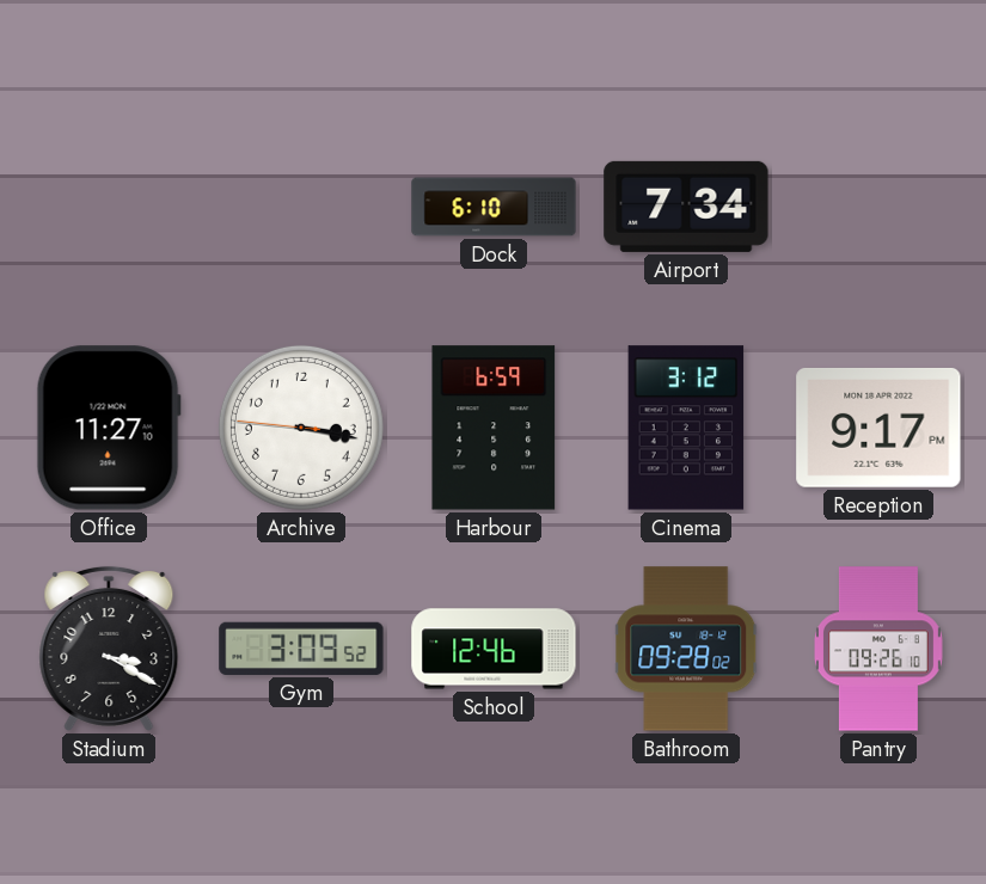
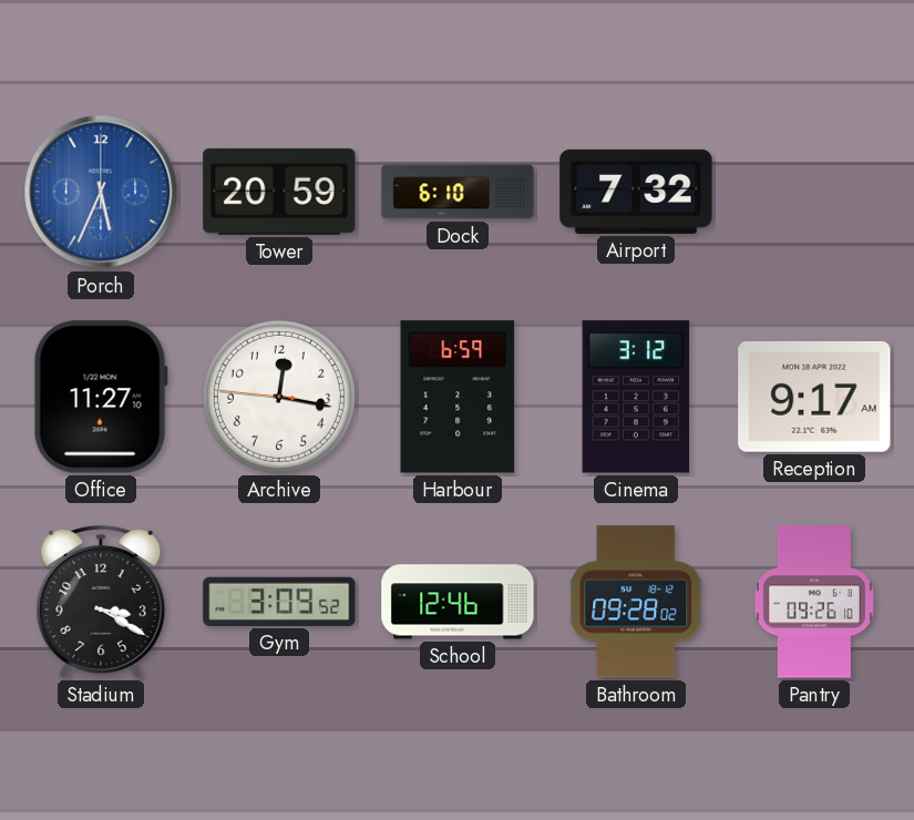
Porch: none -> 5:34
Tower: none -> 20:59
Airport: 7:34 -> 7:32
Archive: 3:16 -> 12:16
Reception: 9:17 PM -> 9:17 AM
